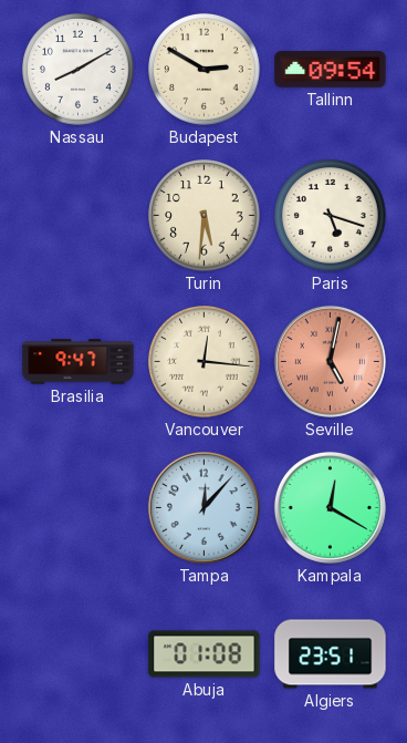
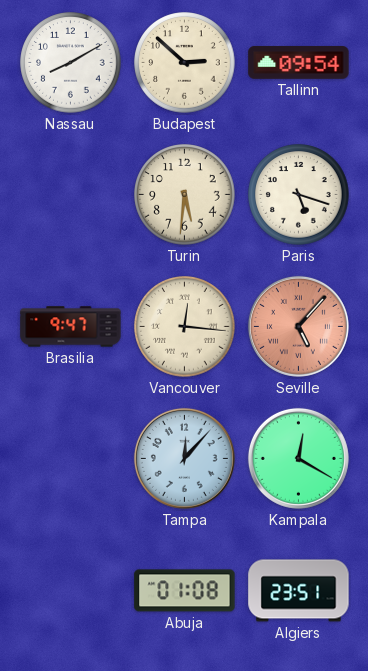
Budapest: 2:50 -> 2:52
Seville: 5:02 -> 5:07
